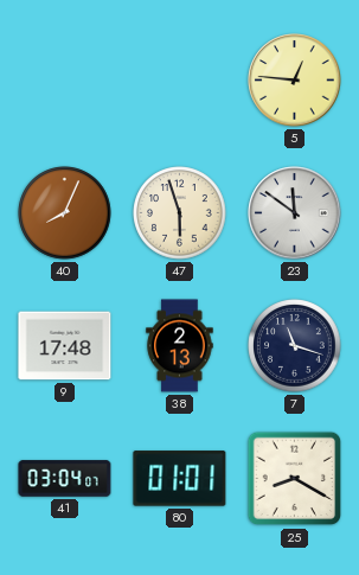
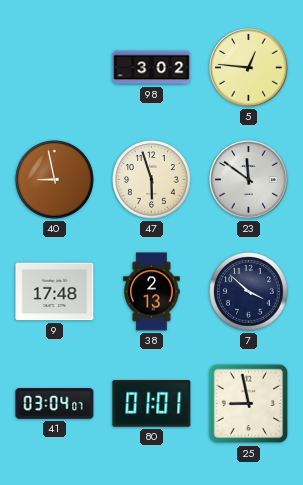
98: none -> 3:02
40: 8:04 -> 8:58
7: 11:18 -> 3:52
25: 8:20 -> 8:58
